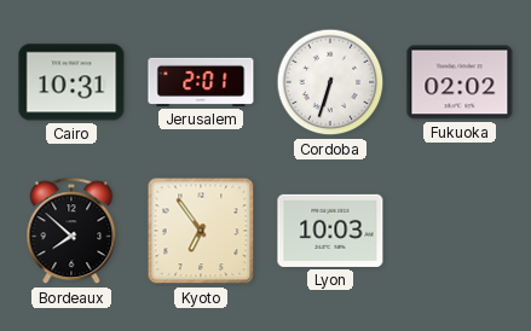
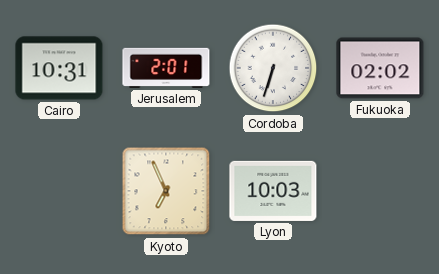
Bordeaux: 7:52 -> none
Kyoto: 6:54 -> 6:56
